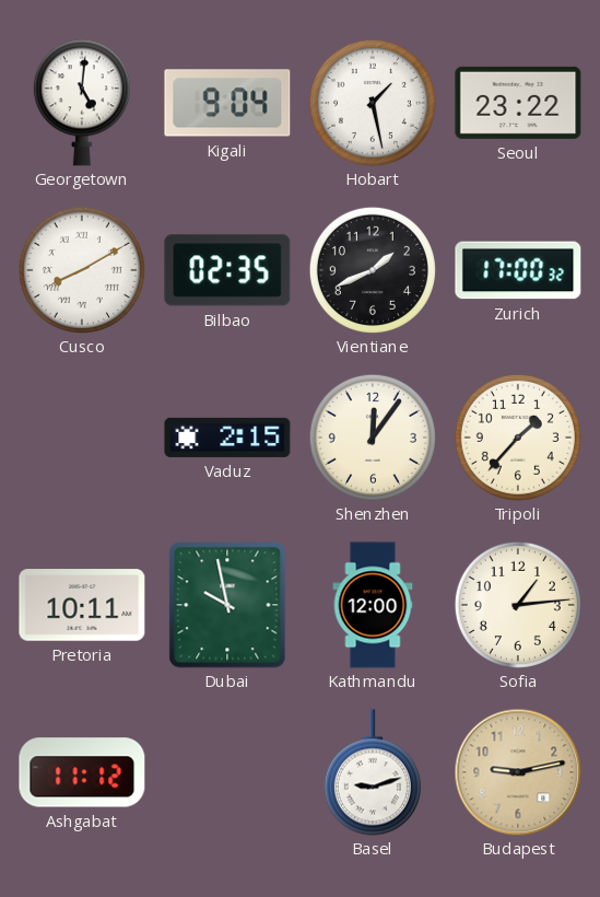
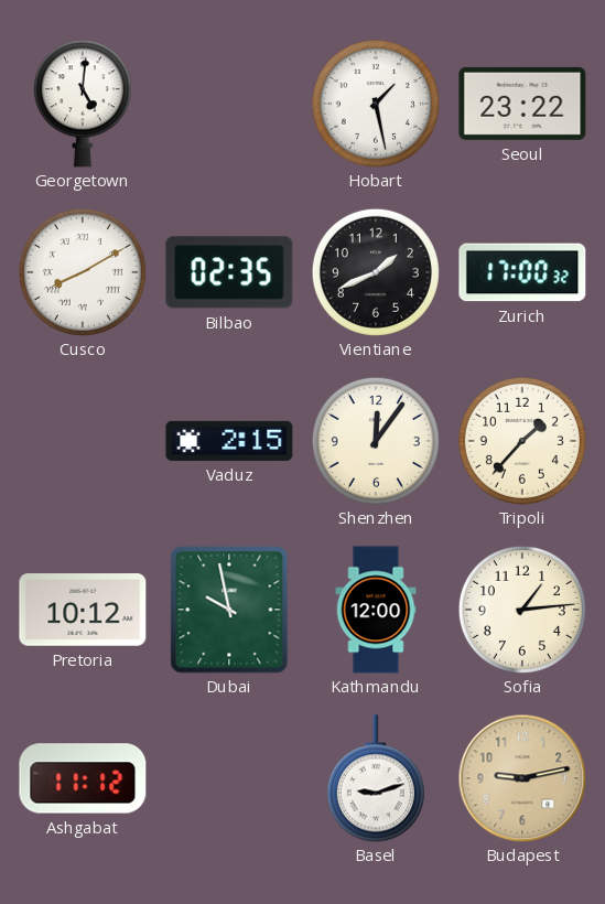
Kigali: 9:04 -> none
Pretoria: 10:11 -> 10:12
